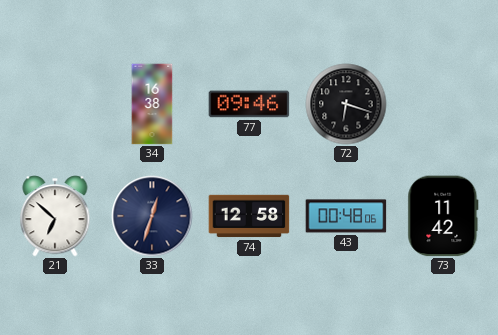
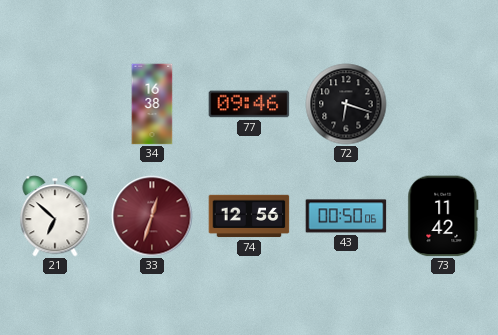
33 dial: navy -> burgundy
74: 12:58 -> 12:56
43: 00:48 -> 00:50
